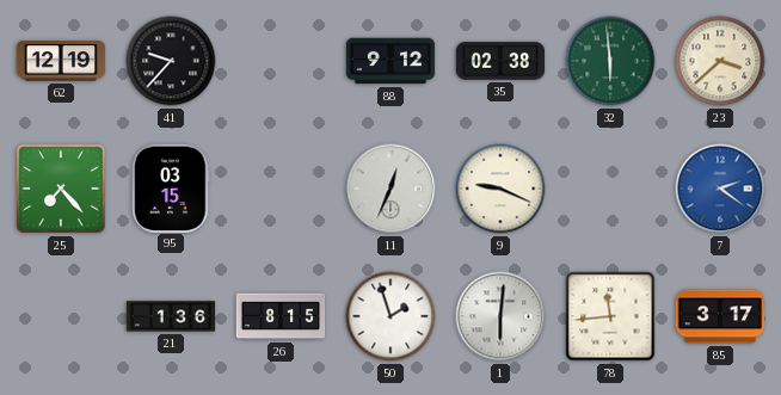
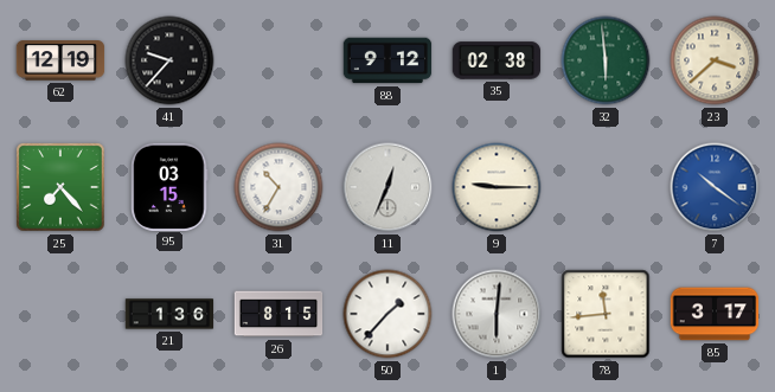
31: none -> 10:35
9: 9:19 -> 9:15
7: 2:21 -> 10:21
50: 1:57 -> 1:37
